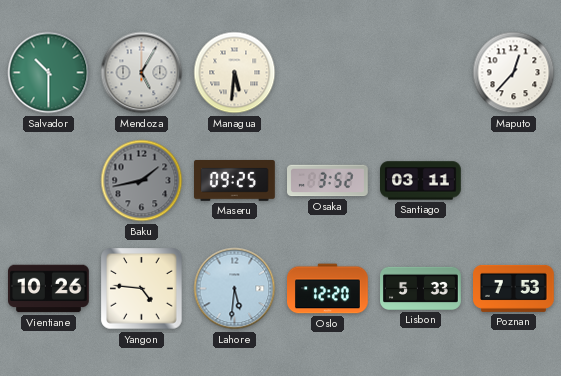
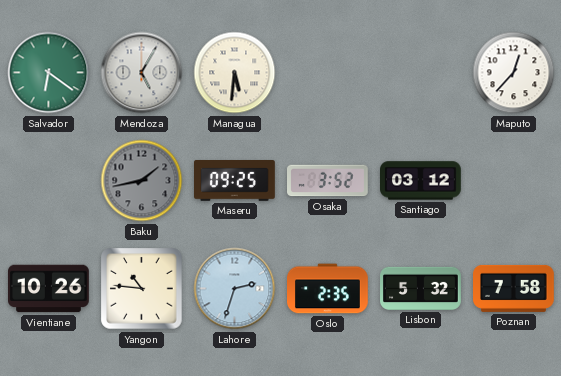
Salvador: 10:30 -> 6:21
Santiago: 03:11 -> 03:12
Yangon: 4:46 -> 10:46
Lahore: 5:31 -> 2:33
Oslo: 12:20 -> 2:35
Lisbon: 5:33 -> 5:32
Poznan: 7:53 -> 7:58
